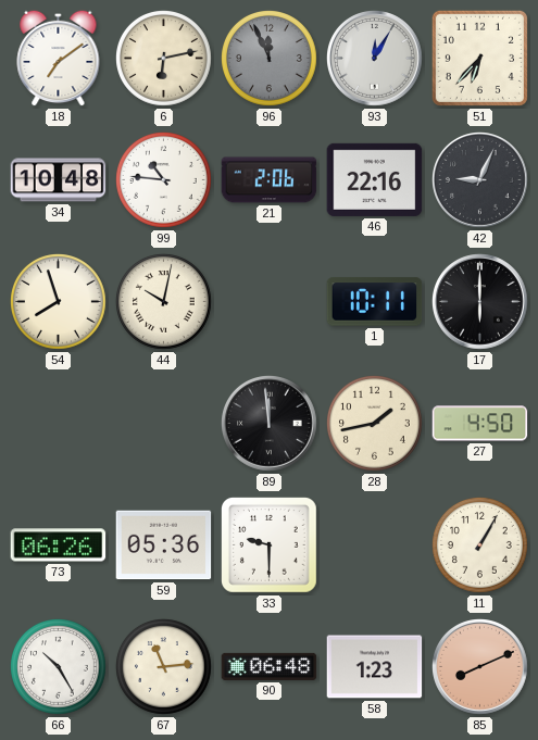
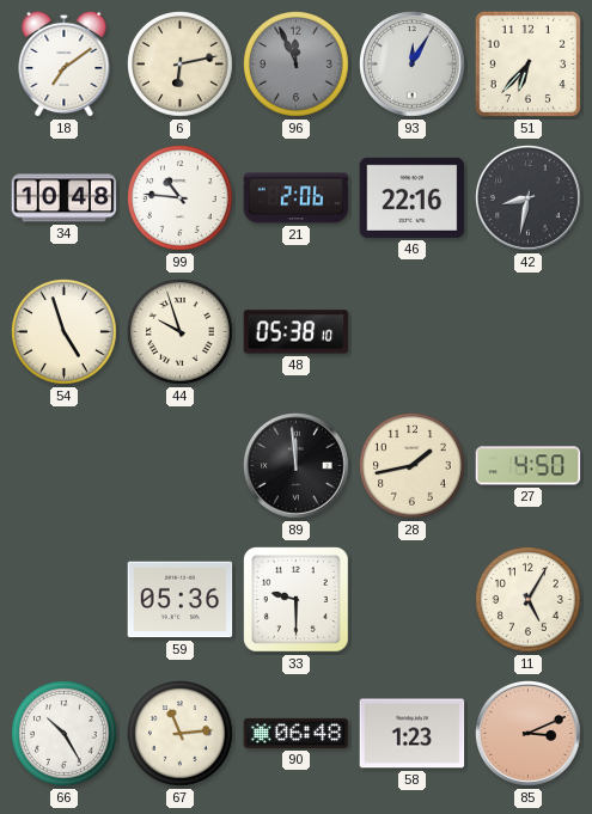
42: 9:04 -> 8:32
54: 7:57 -> 4:57
44: 10:02 -> 9:57
48: none -> 05:38
1: 10:11 -> none
17: 6:00 -> none
73: 06:26 -> none
11: 1:05 -> 5:05
85: 8:11 -> 3:11
